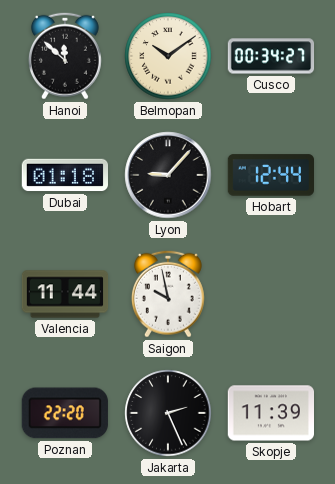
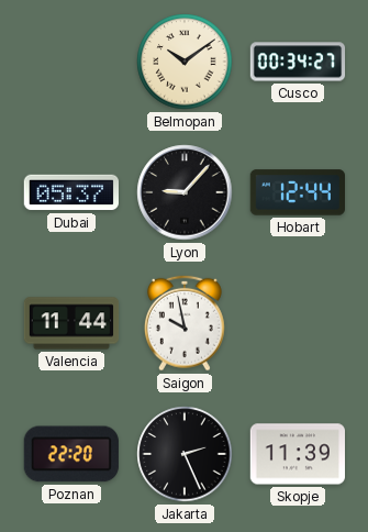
Hanoi: 11:52 -> none
Dubai: 01:18 -> 05:37
